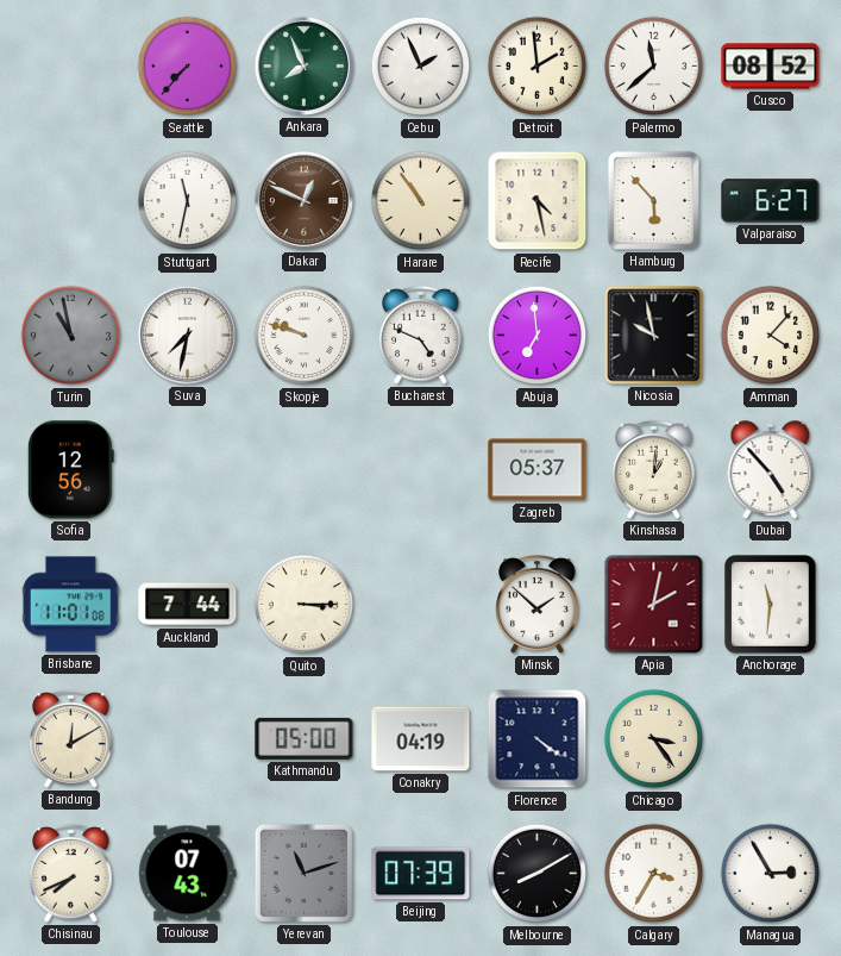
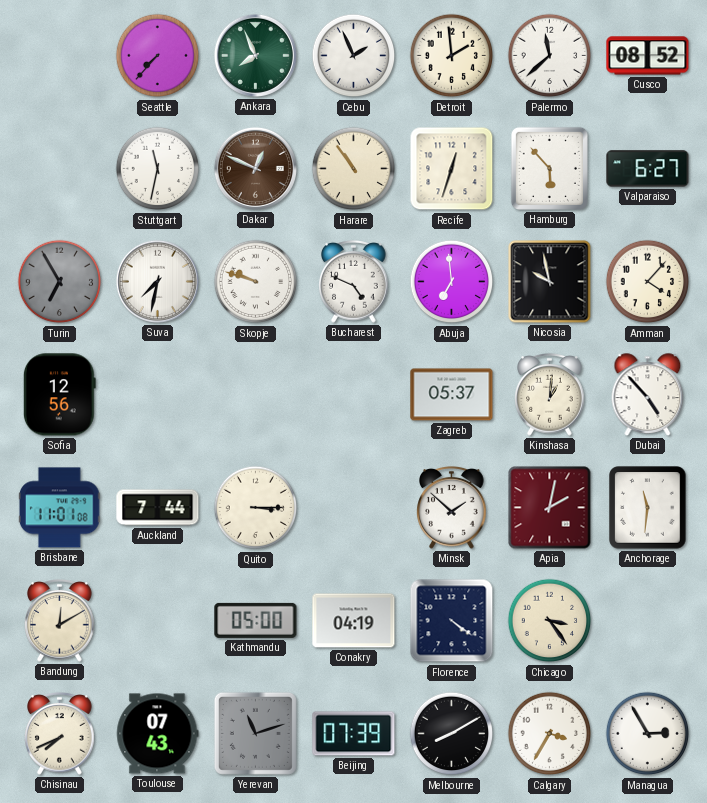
Recife: 4:28 -> 12:33
Turin: 10:58 -> 6:55
